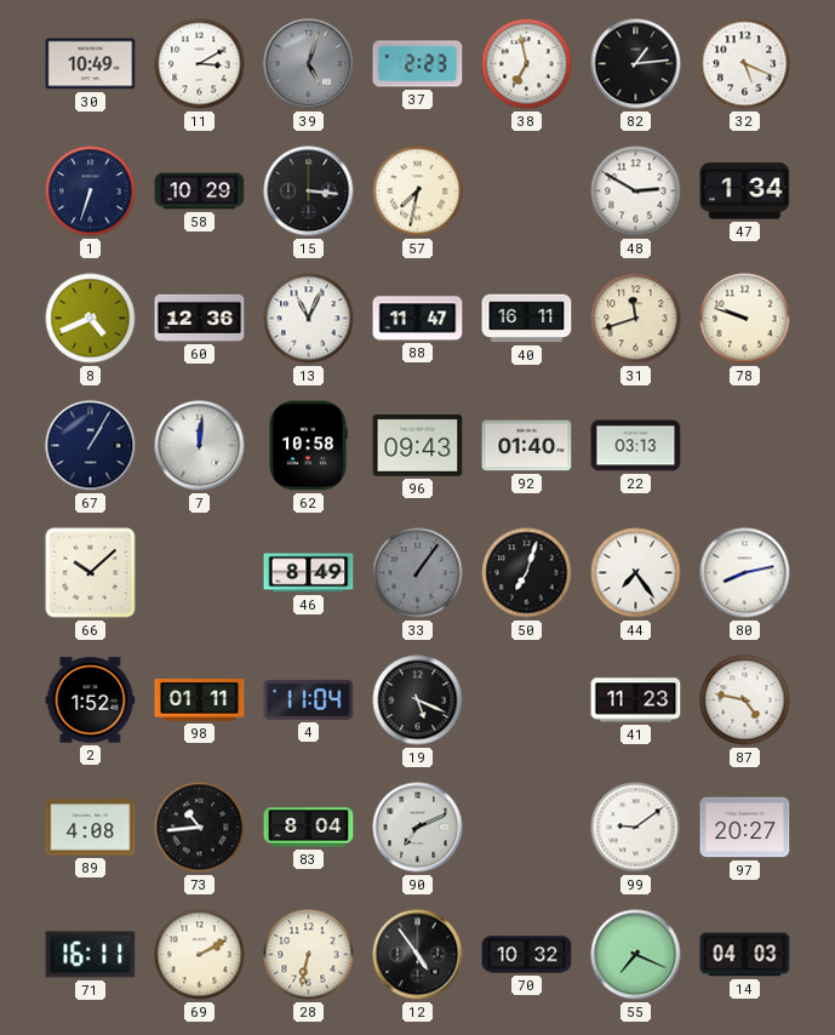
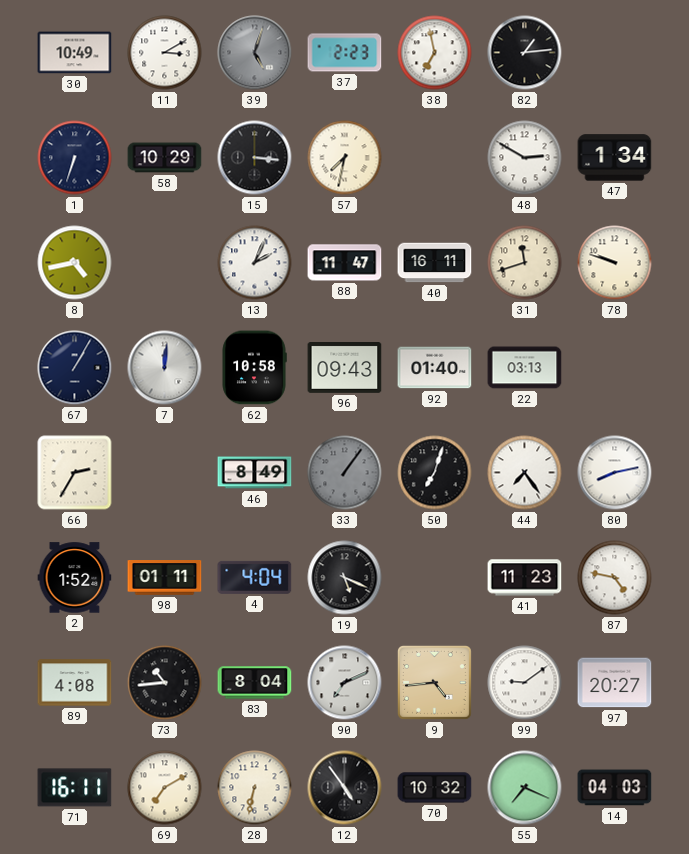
32: 5:19 -> none
8: 4:41 -> 4:43
60: 12:36 -> none
13: 11:04 -> 2:04
66: 10:08 -> 2:35
4: 11:04 -> 4:04
9: none -> 4:44
69: 2:10 -> 7:10
